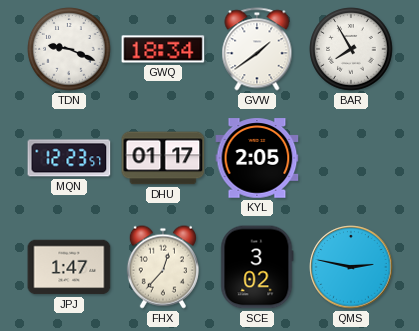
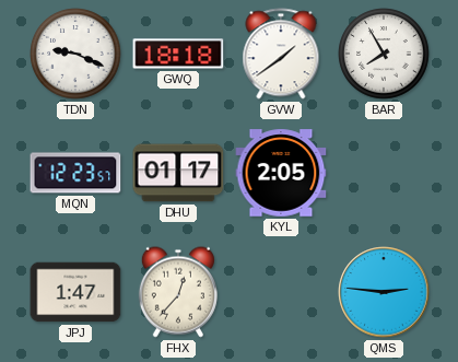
GWQ: 18:34 -> 18:18
SCE: 3:02 -> none
QMS: 2:47 -> 2:46
